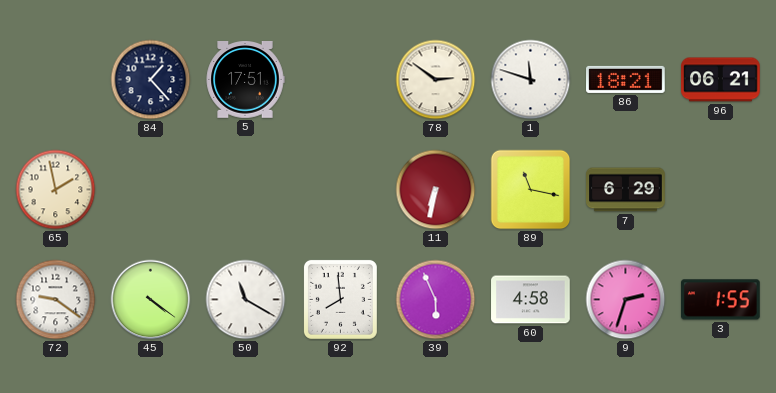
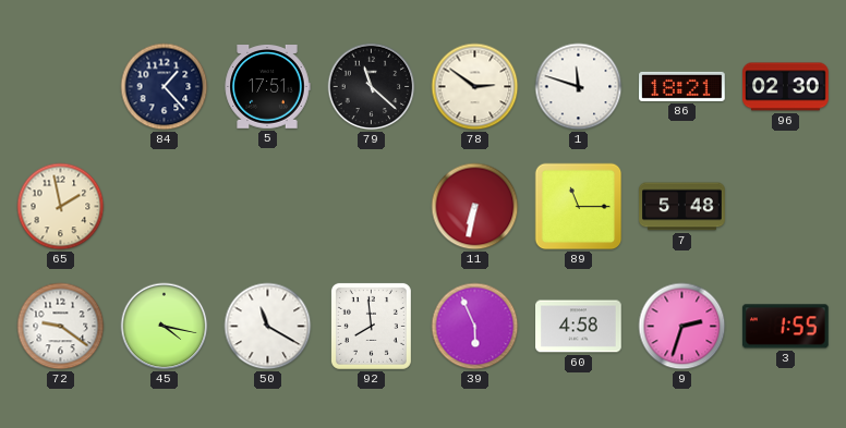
79: none -> 11:22
96: 06:21 -> 02:30
89: 11:17 -> 11:15
7: 6:29 -> 5:48
45: 4:21 -> 4:17
